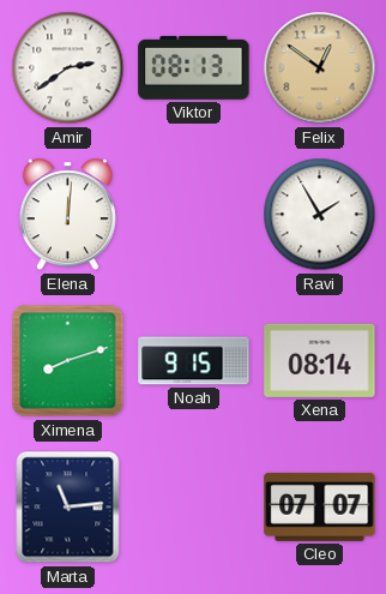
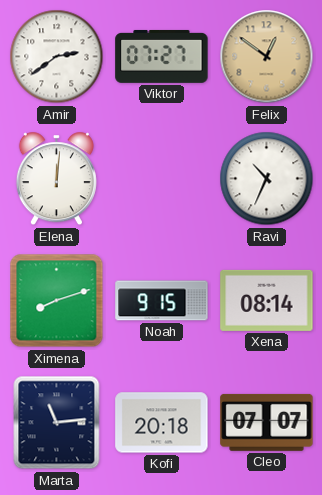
Viktor: 08:13 -> 07:27
Ravi: 1:55 -> 10:34
Kofi: none -> 20:18
